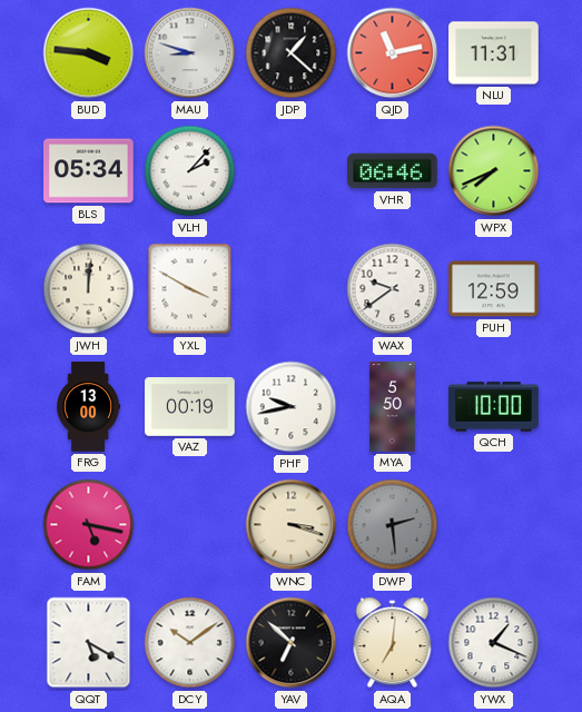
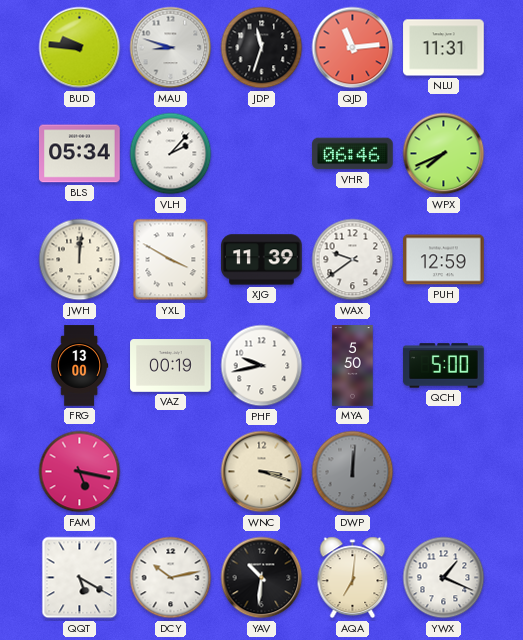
BUD: 3:46 -> 9:46
JDP: 1:22 -> 11:33
QJD: 11:13 -> 11:14
XJG: none -> 11:39
QCH: 10:00 -> 5:00
DWP: 2:29 -> 12:01
DCY: 10:09 -> 10:13
YAV: 6:52 -> 10:31
